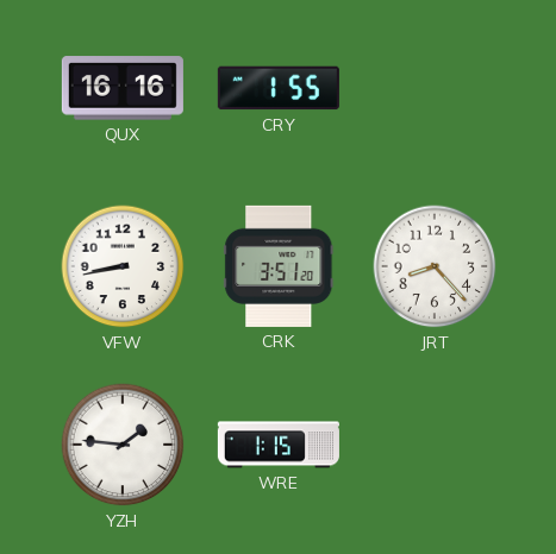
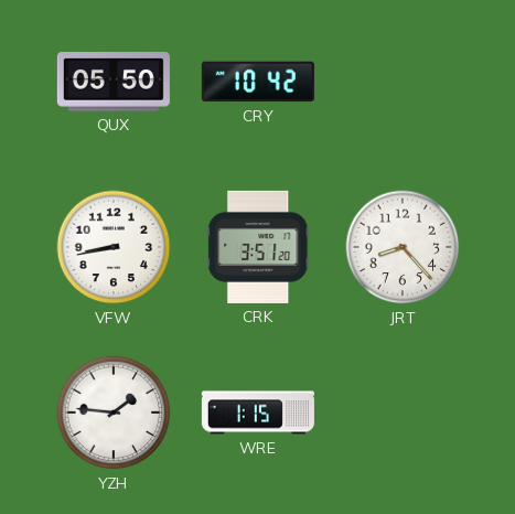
QUX: 16:16 -> 05:50
CRY: 1:55 -> 10:42
